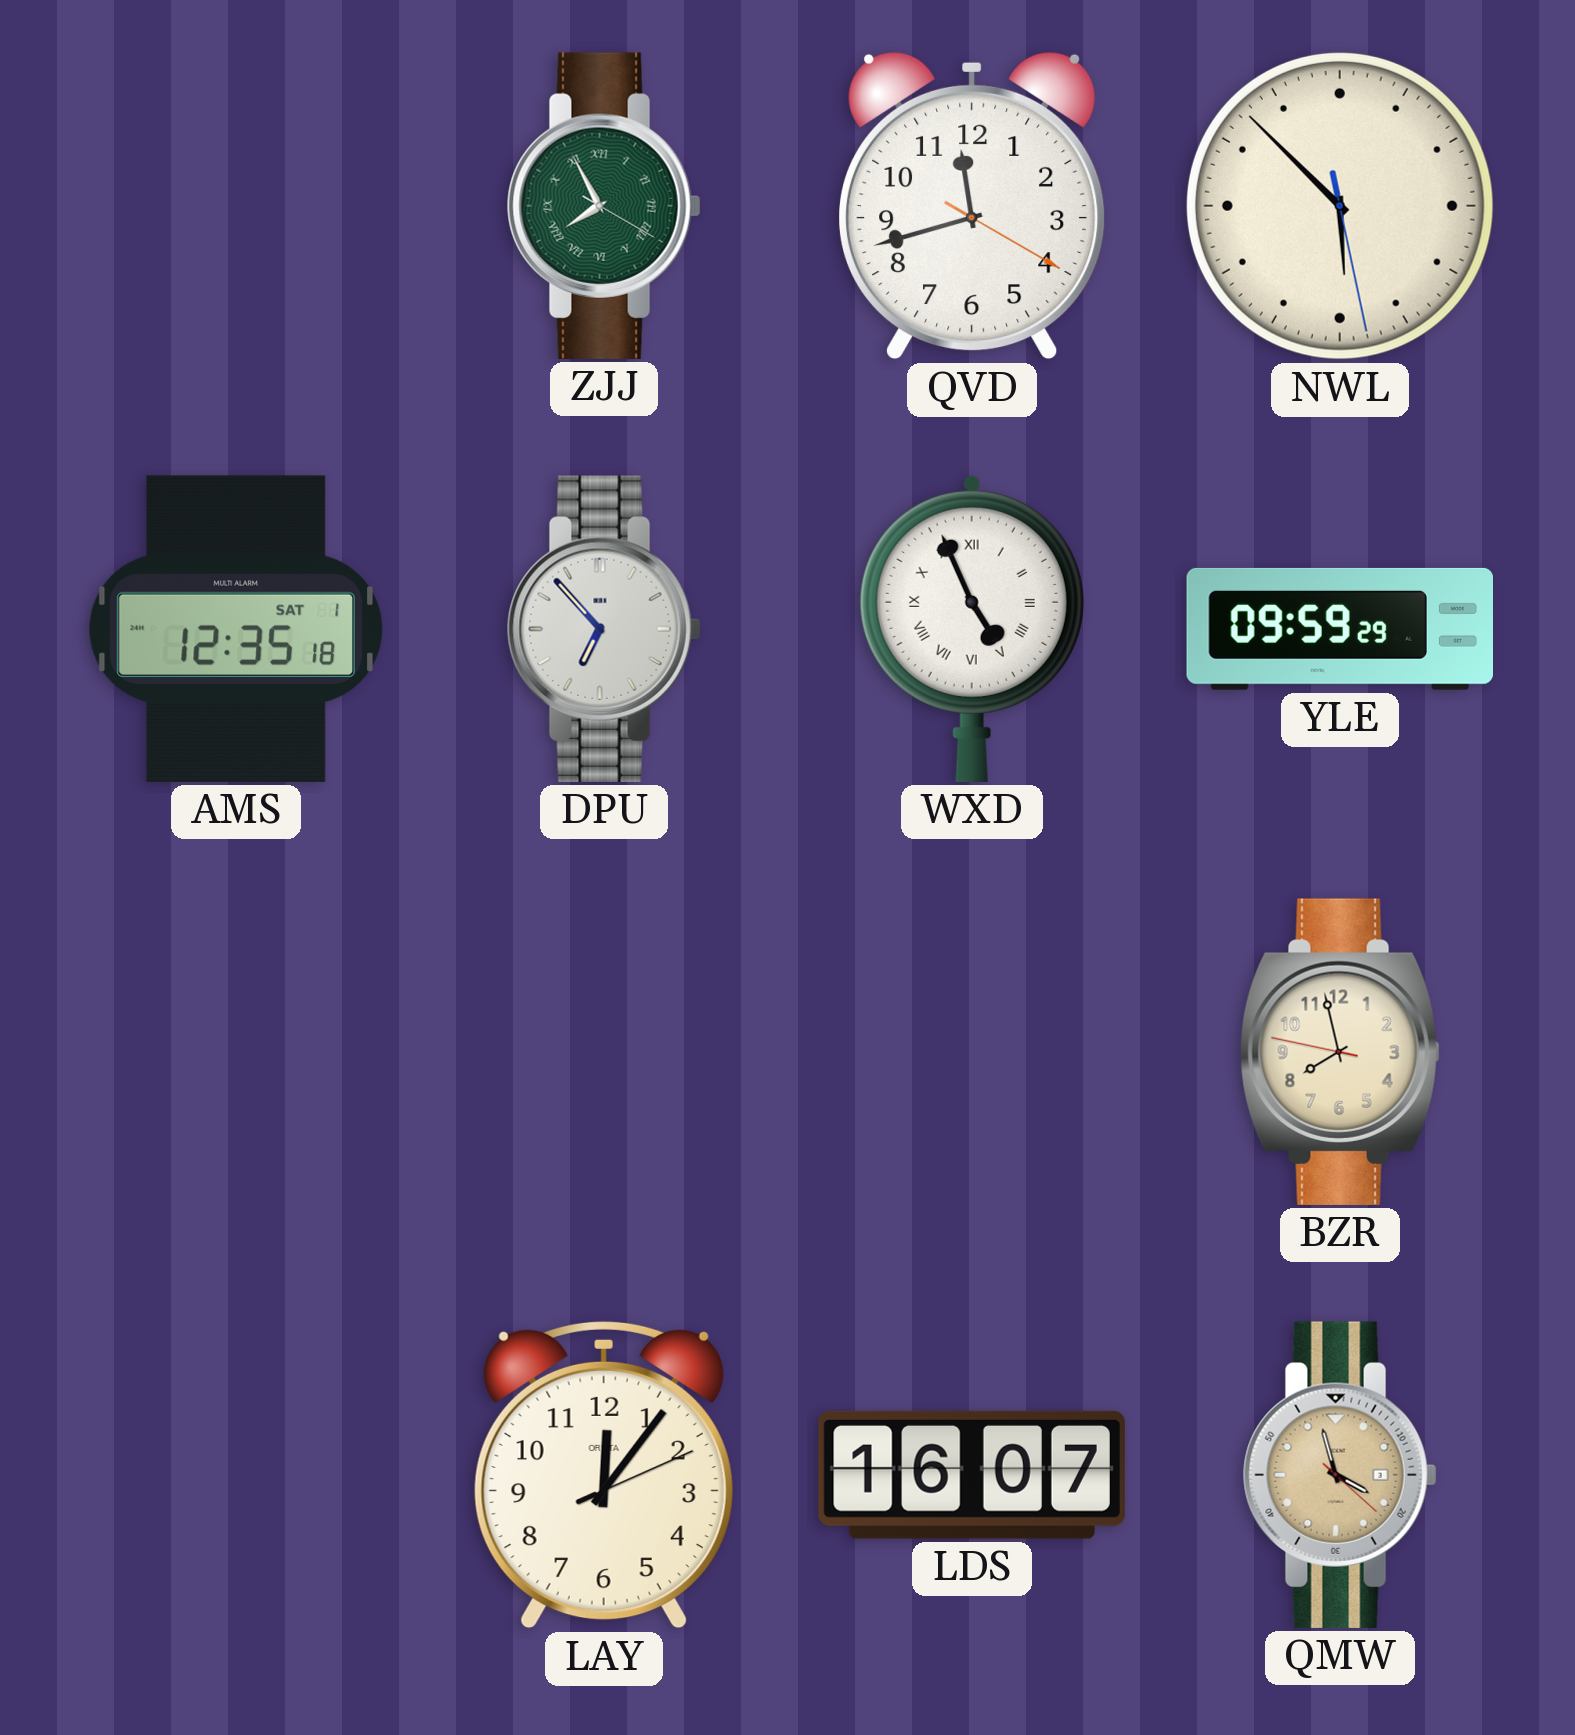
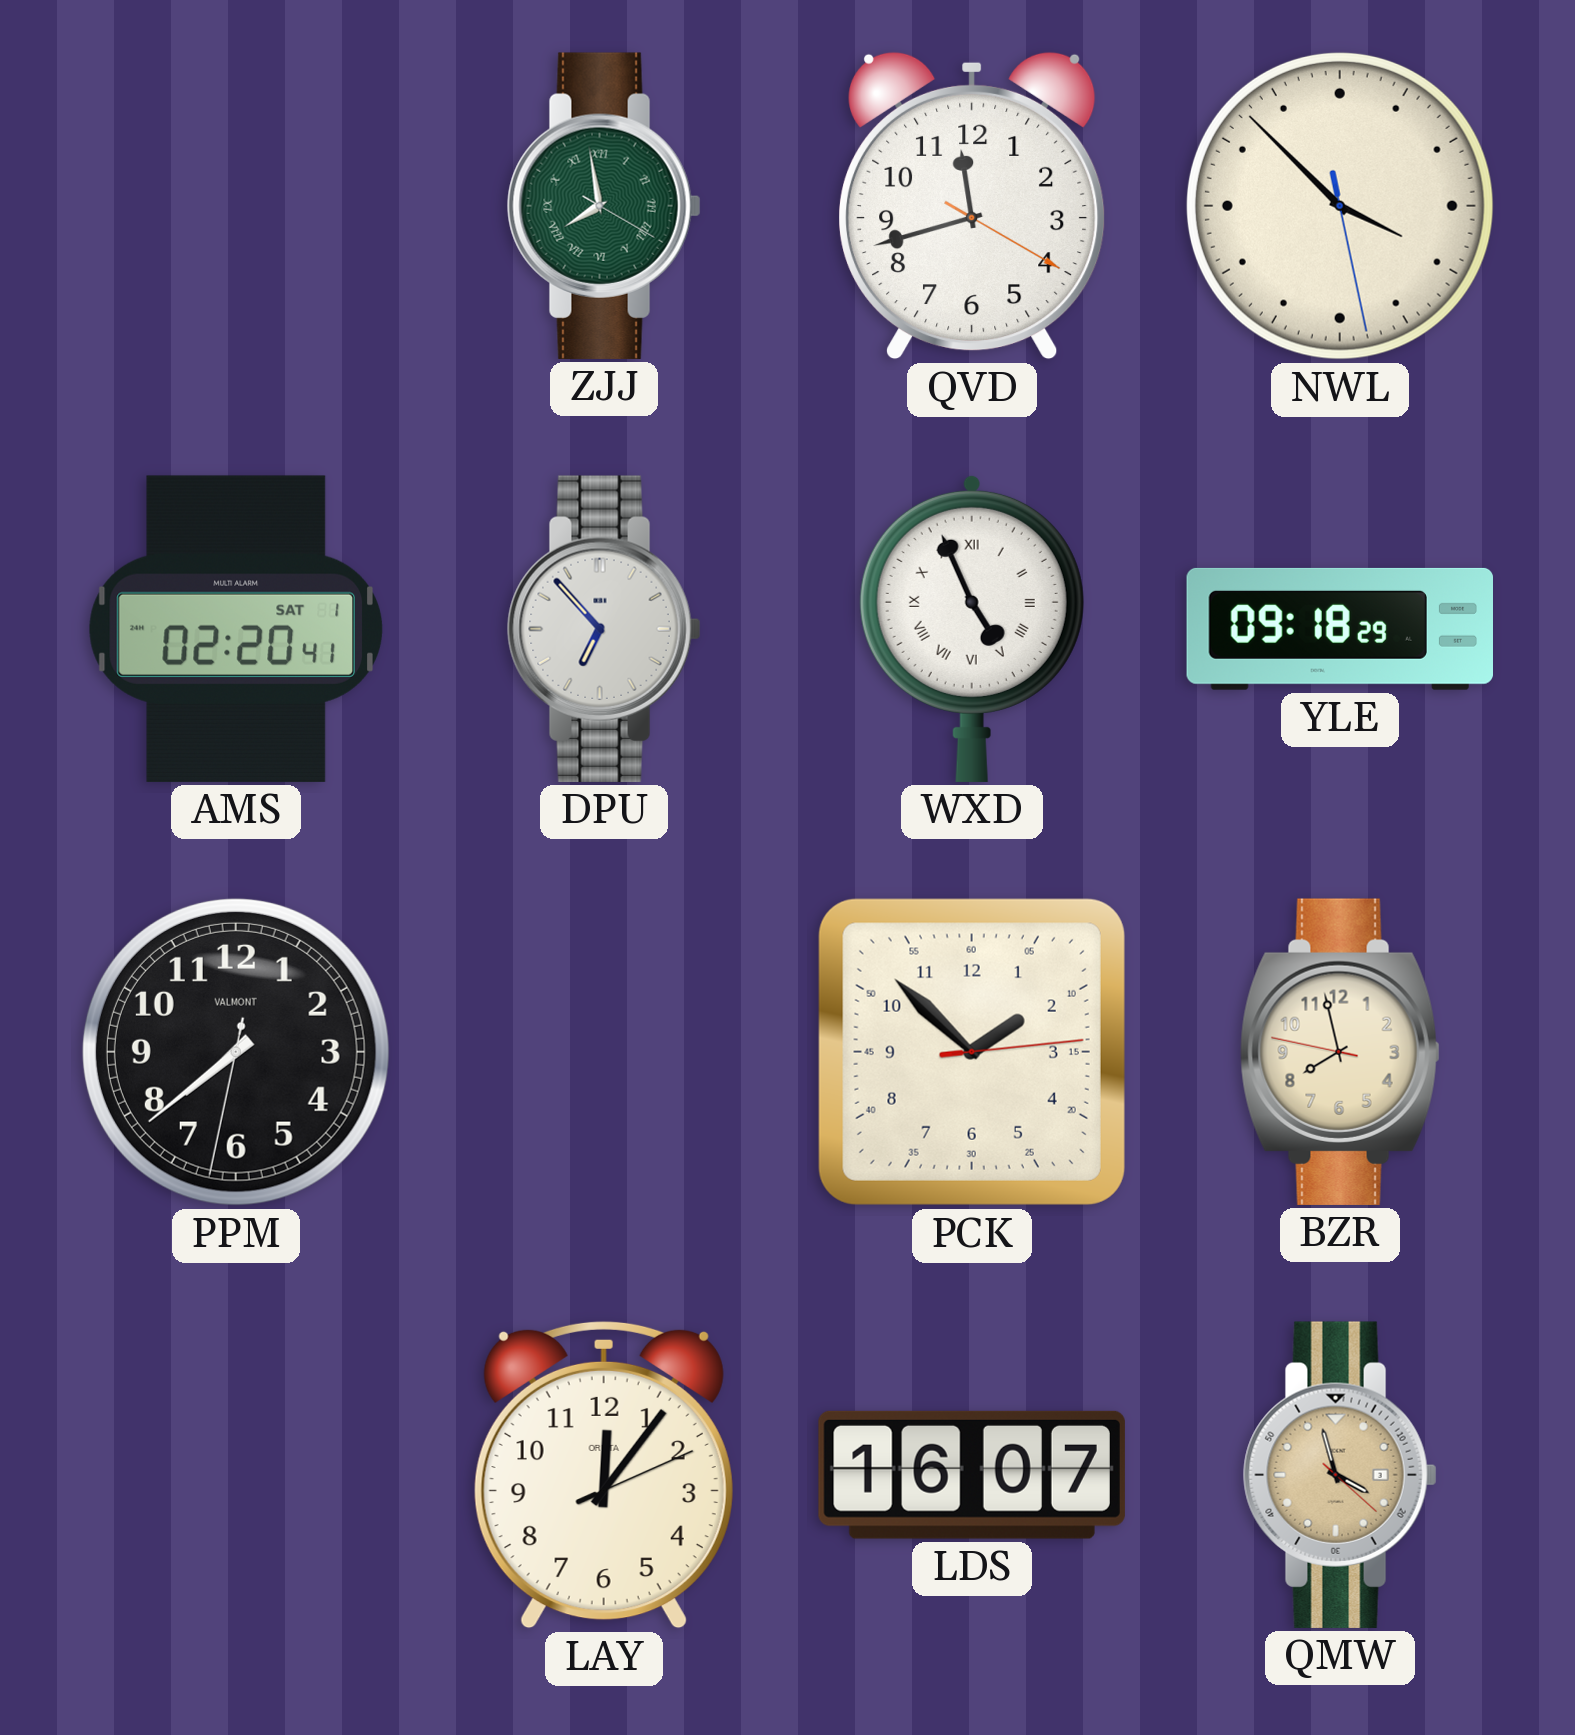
ZJJ: 7:55 -> 7:58
NWL: 5:52 -> 3:52
AMS: 12:35 -> 02:20
YLE: 09:59 -> 09:18
PPM: none -> 7:38
PCK: none -> 1:52
